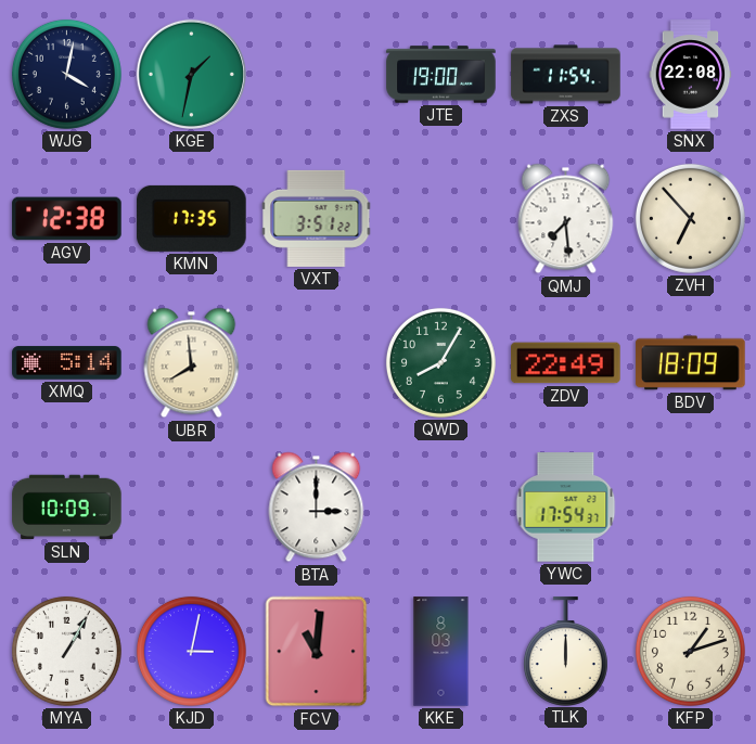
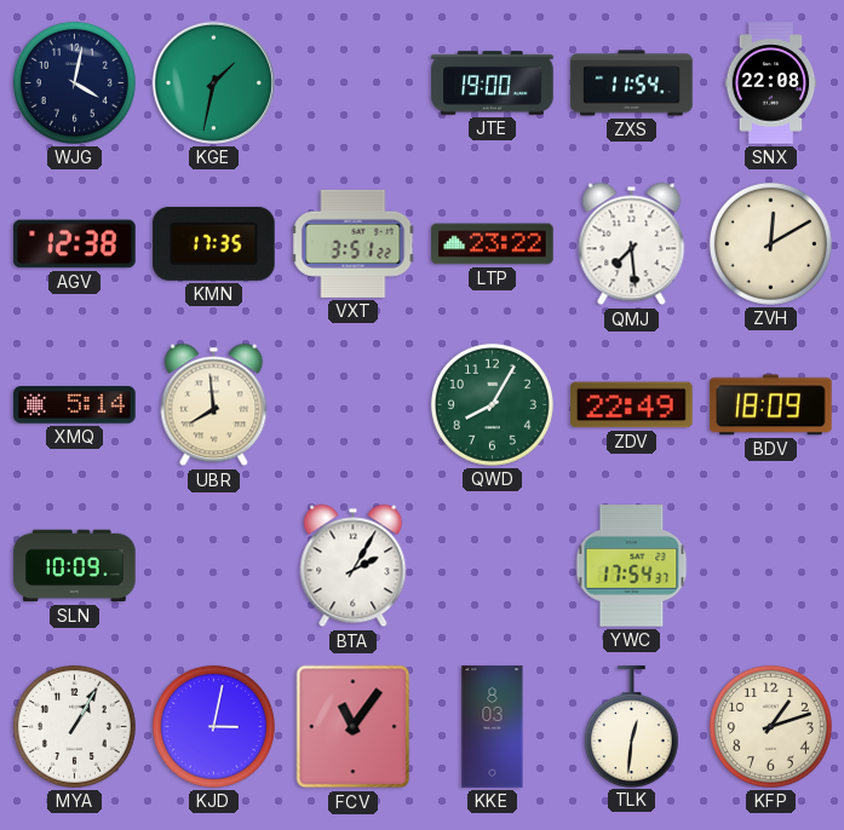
LTP: none -> 23:22
ZVH: 6:53 -> 12:10
BTA: 3:00 -> 2:05
FCV: 11:01 -> 11:06
TLK: 12:00 -> 12:31
